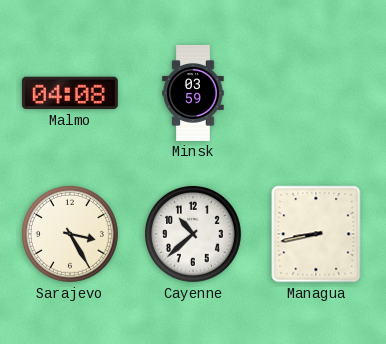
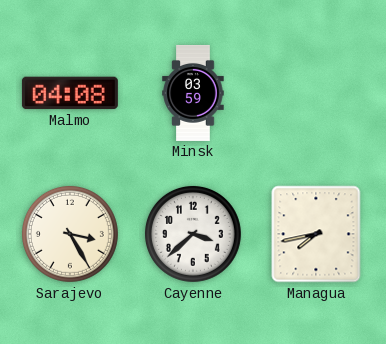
Cayenne: 10:38 -> 3:38
Managua: 8:43 -> 7:43
